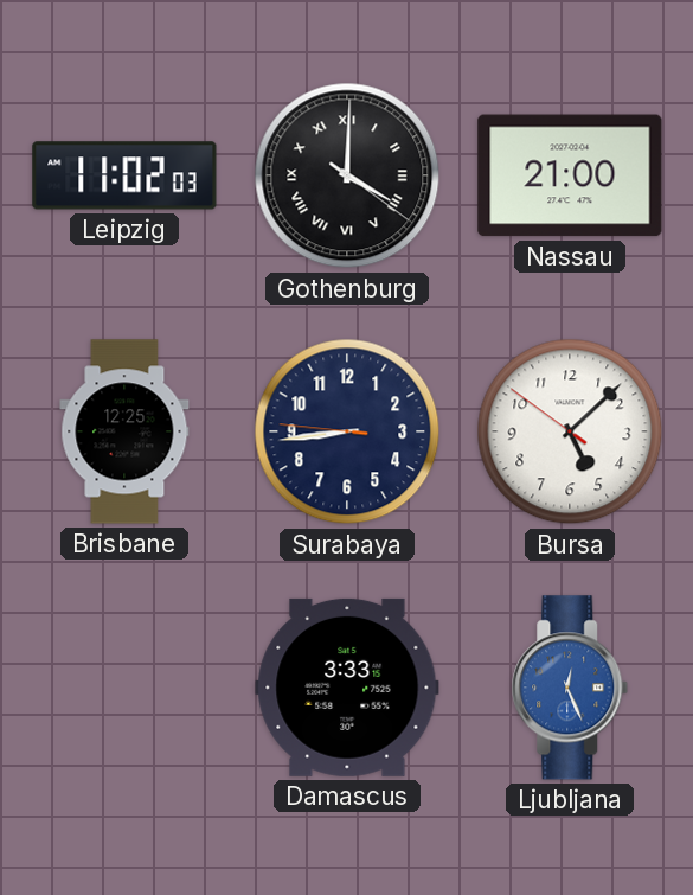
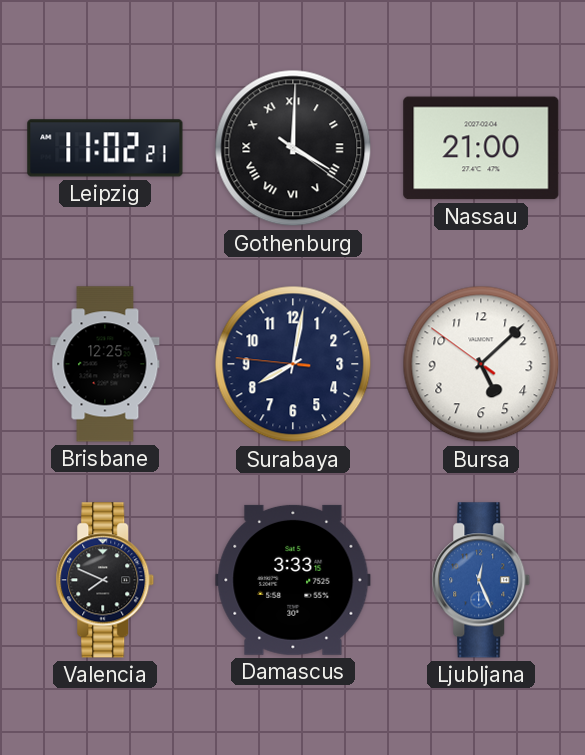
Leipzig: 11:02:03 -> 11:02:21
Surabaya: 8:43 -> 8:01
Valencia: none -> 7:49
